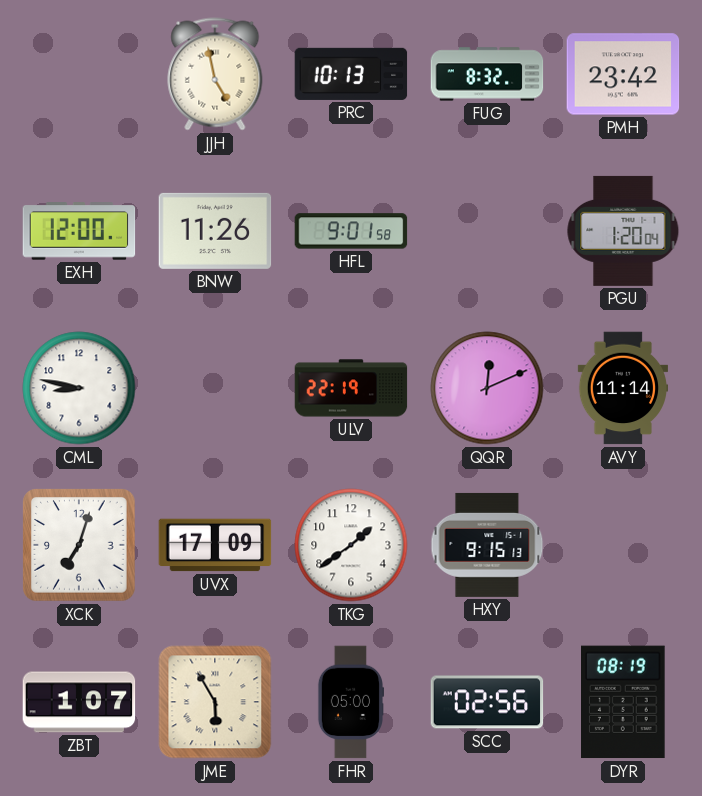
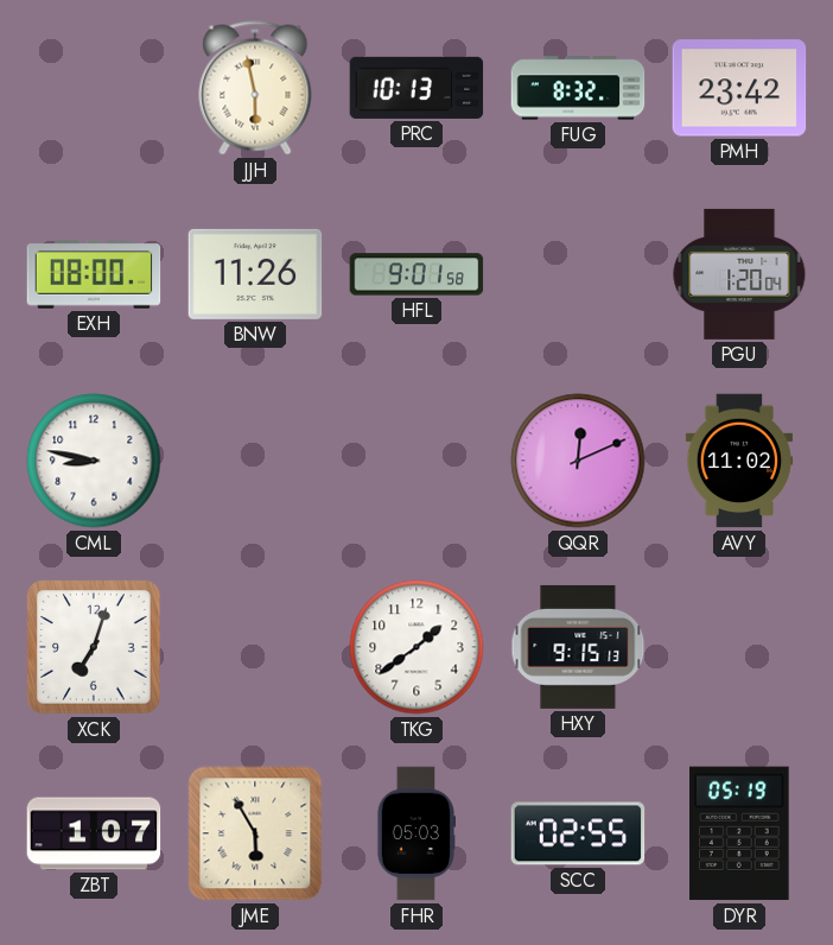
JJH: 4:58 -> 5:58
EXH: 12:00 -> 08:00
ULV: 22:19 -> none
AVY: 11:14 -> 11:02
UVX: 17:09 -> none
FHR: 05:00 -> 05:03
SCC: 02:56 -> 02:55
DYR: 08:19 -> 05:19
